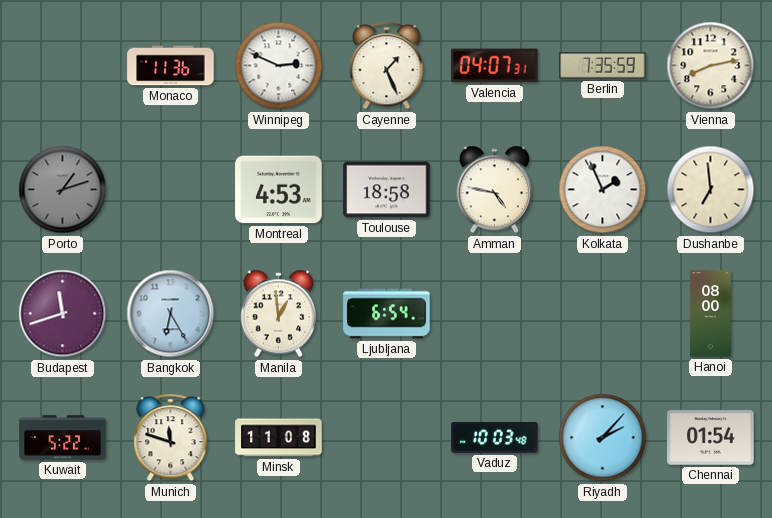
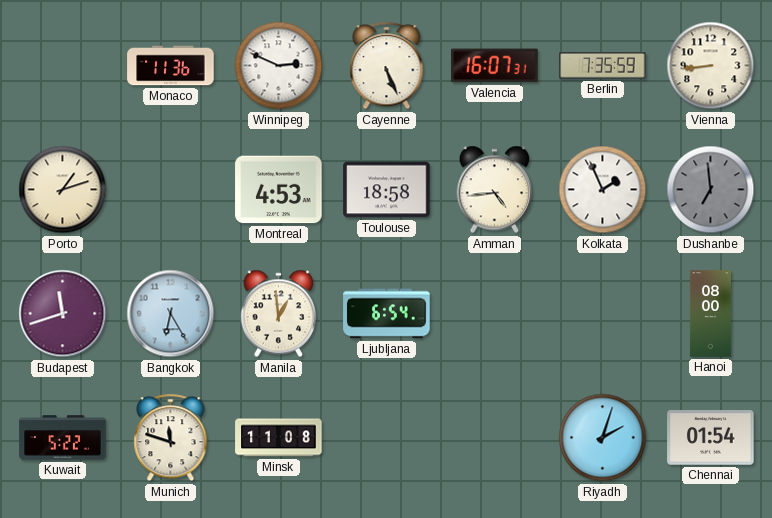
Cayenne: 1:26 -> 5:26
Valencia: 04:07 -> 16:07
Vienna: 8:13 -> 8:44
Porto dial: grey -> cream
Amman: 4:47 -> 4:44
Dushanbe dial: cream -> grey
Vaduz: 10:03 -> none
Riyadh: 2:07 -> 2:03
